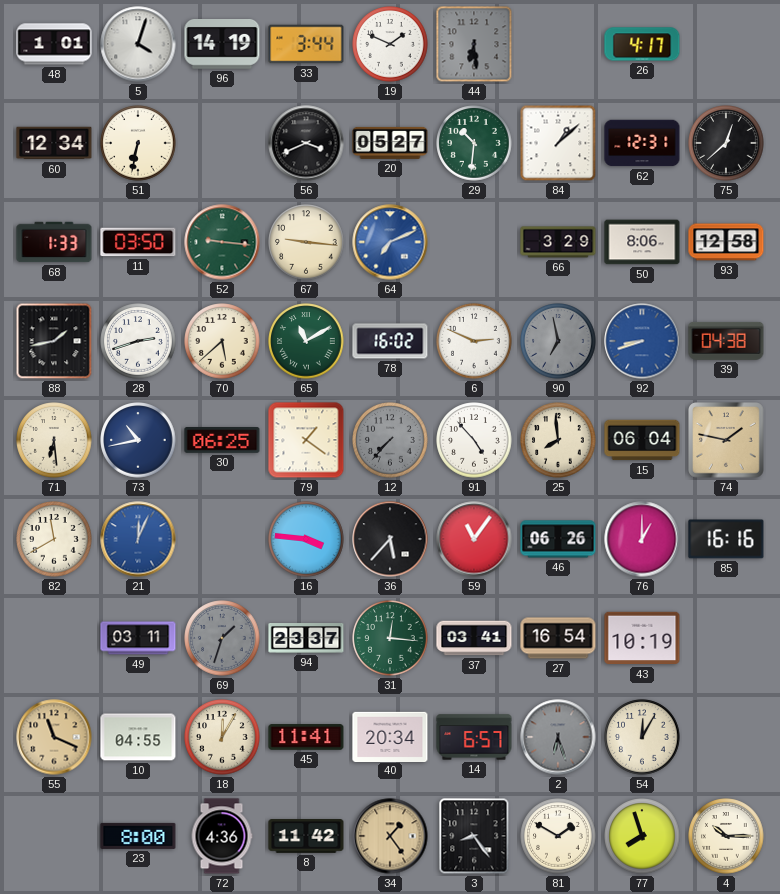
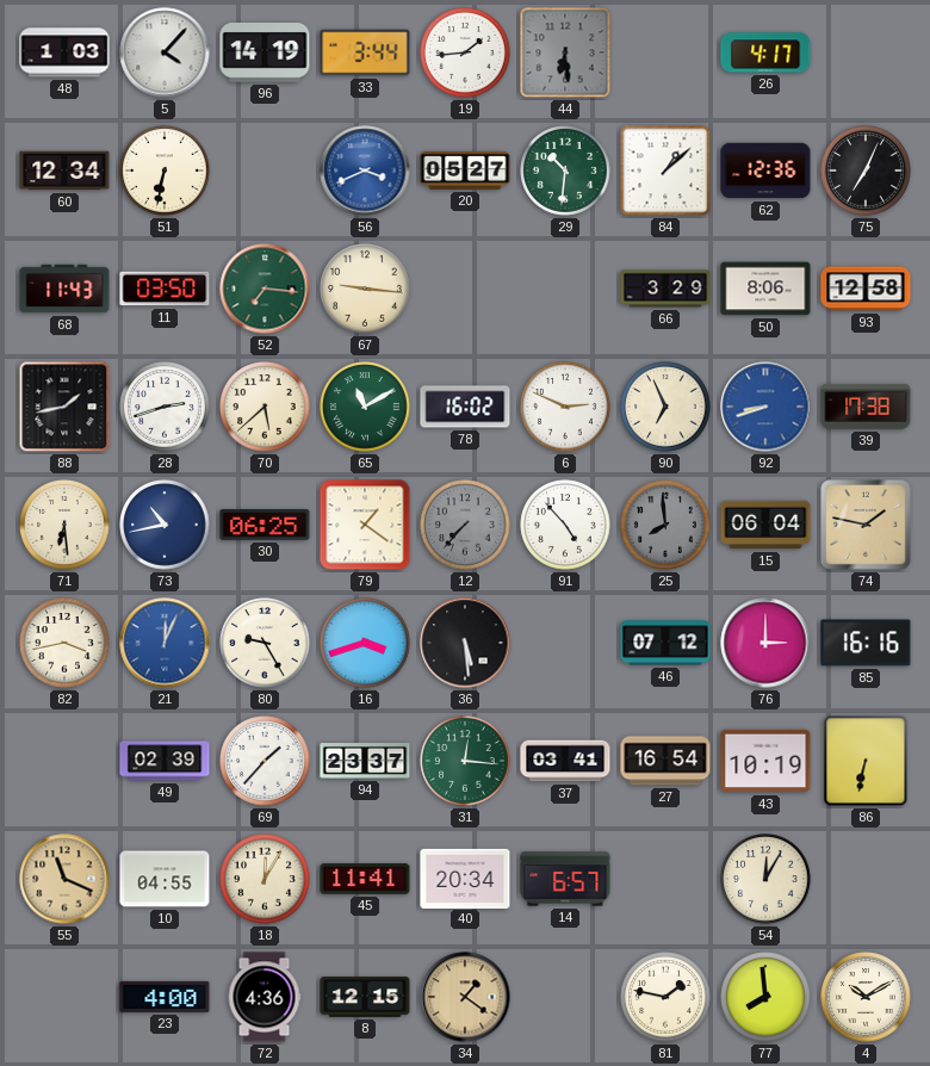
48: 1:01 -> 1:03
5: 4:03 -> 4:07
19: 1:49 -> 1:44
56 dial: black -> blue
62: 12:31 -> 12:36
75: 12:38 -> 7:04
68: 1:33 -> 11:43
52: 9:16 -> 7:16
64: 7:11 -> none
90: 6:58 -> 6:56
90 dial: grey -> cream
39: 04:38 -> 17:38
25 dial: cream -> grey
82: 11:40 -> 3:43
80: none -> 9:25
16: 3:46 -> 3:42
36: 5:37 -> 5:29
59: 11:06 -> none
46: 06:26 -> 07:12
76: 1:00 -> 3:00
49: 03:11 -> 02:39
69: 1:33 -> 1:37
69 dial: grey -> white
86: none -> 6:32
2: 6:27 -> none
23: 8:00 -> 4:00
8: 11:42 -> 12:15
34: 1:24 -> 1:21
3: 8:24 -> none
81: 1:50 -> 1:47
77: 7:57 -> 7:59
4: 10:15 -> 10:10
